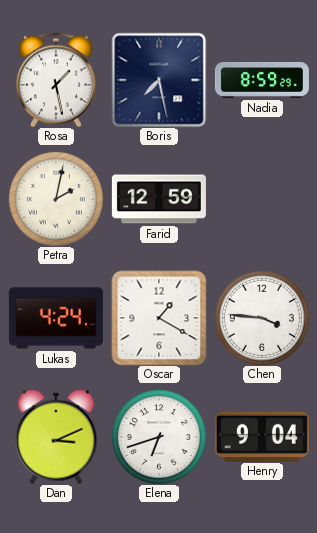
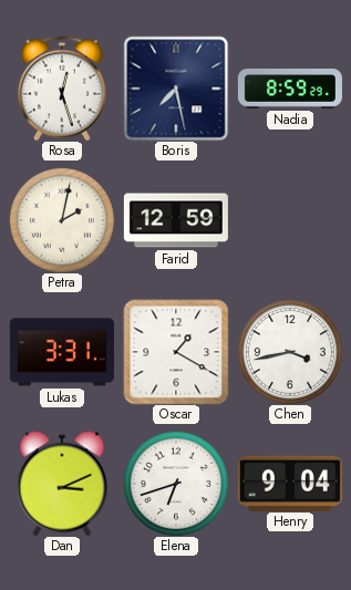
Rosa: 1:28 -> 12:27
Lukas: 4:24 -> 3:31
Chen: 3:46 -> 3:43
